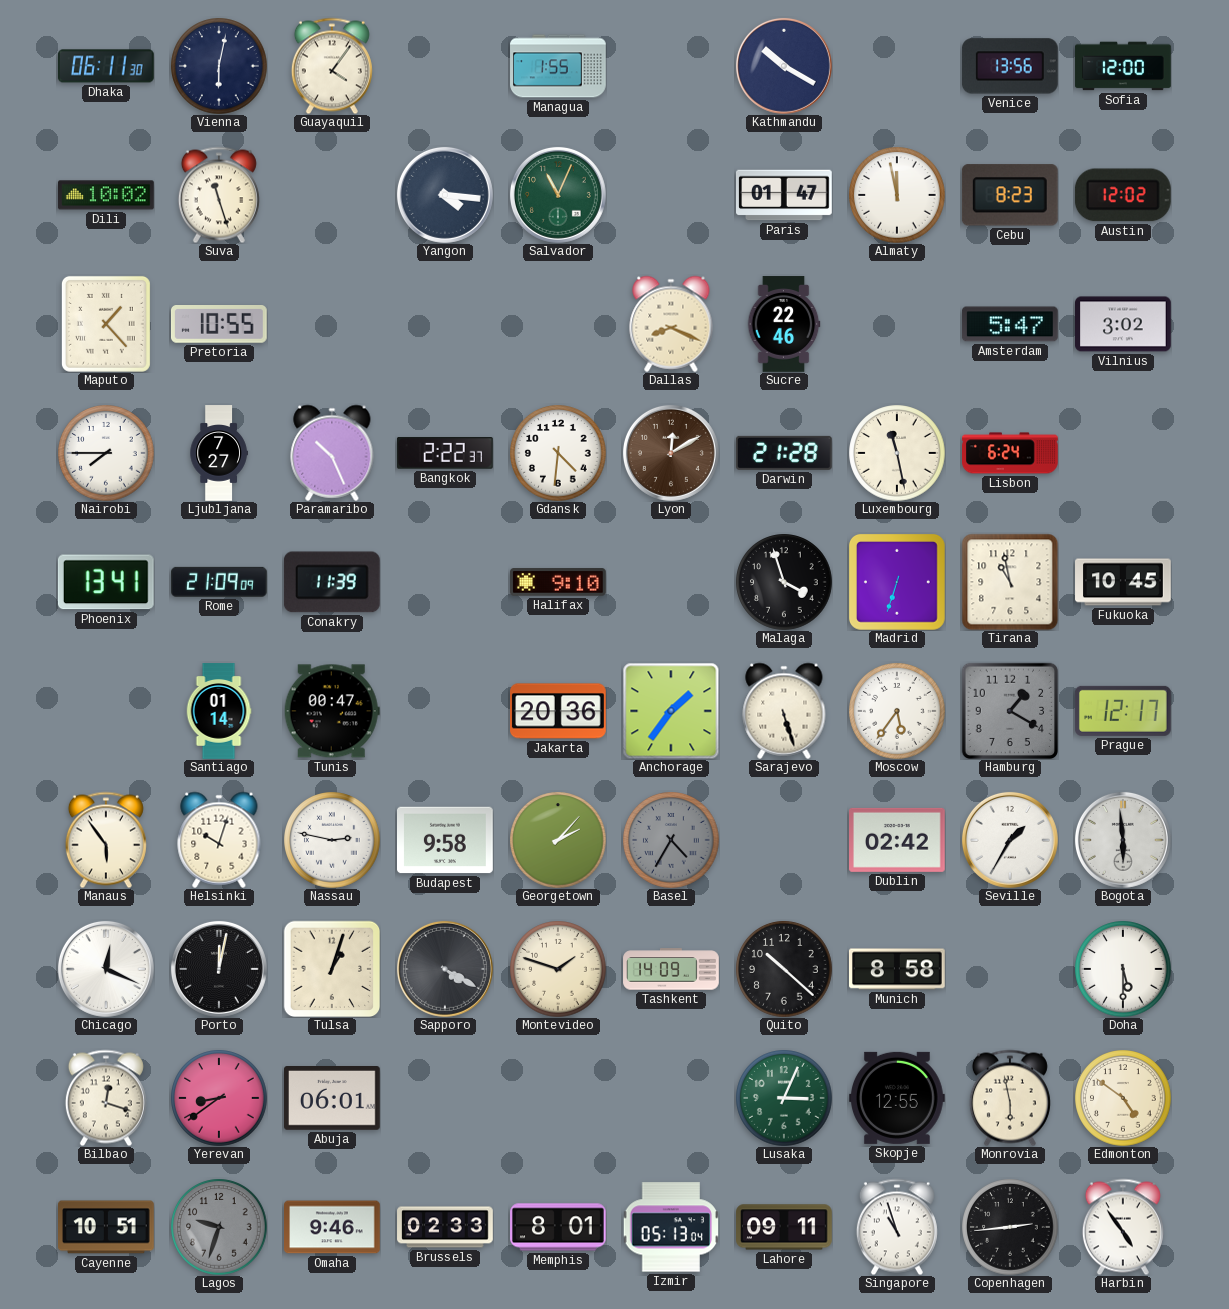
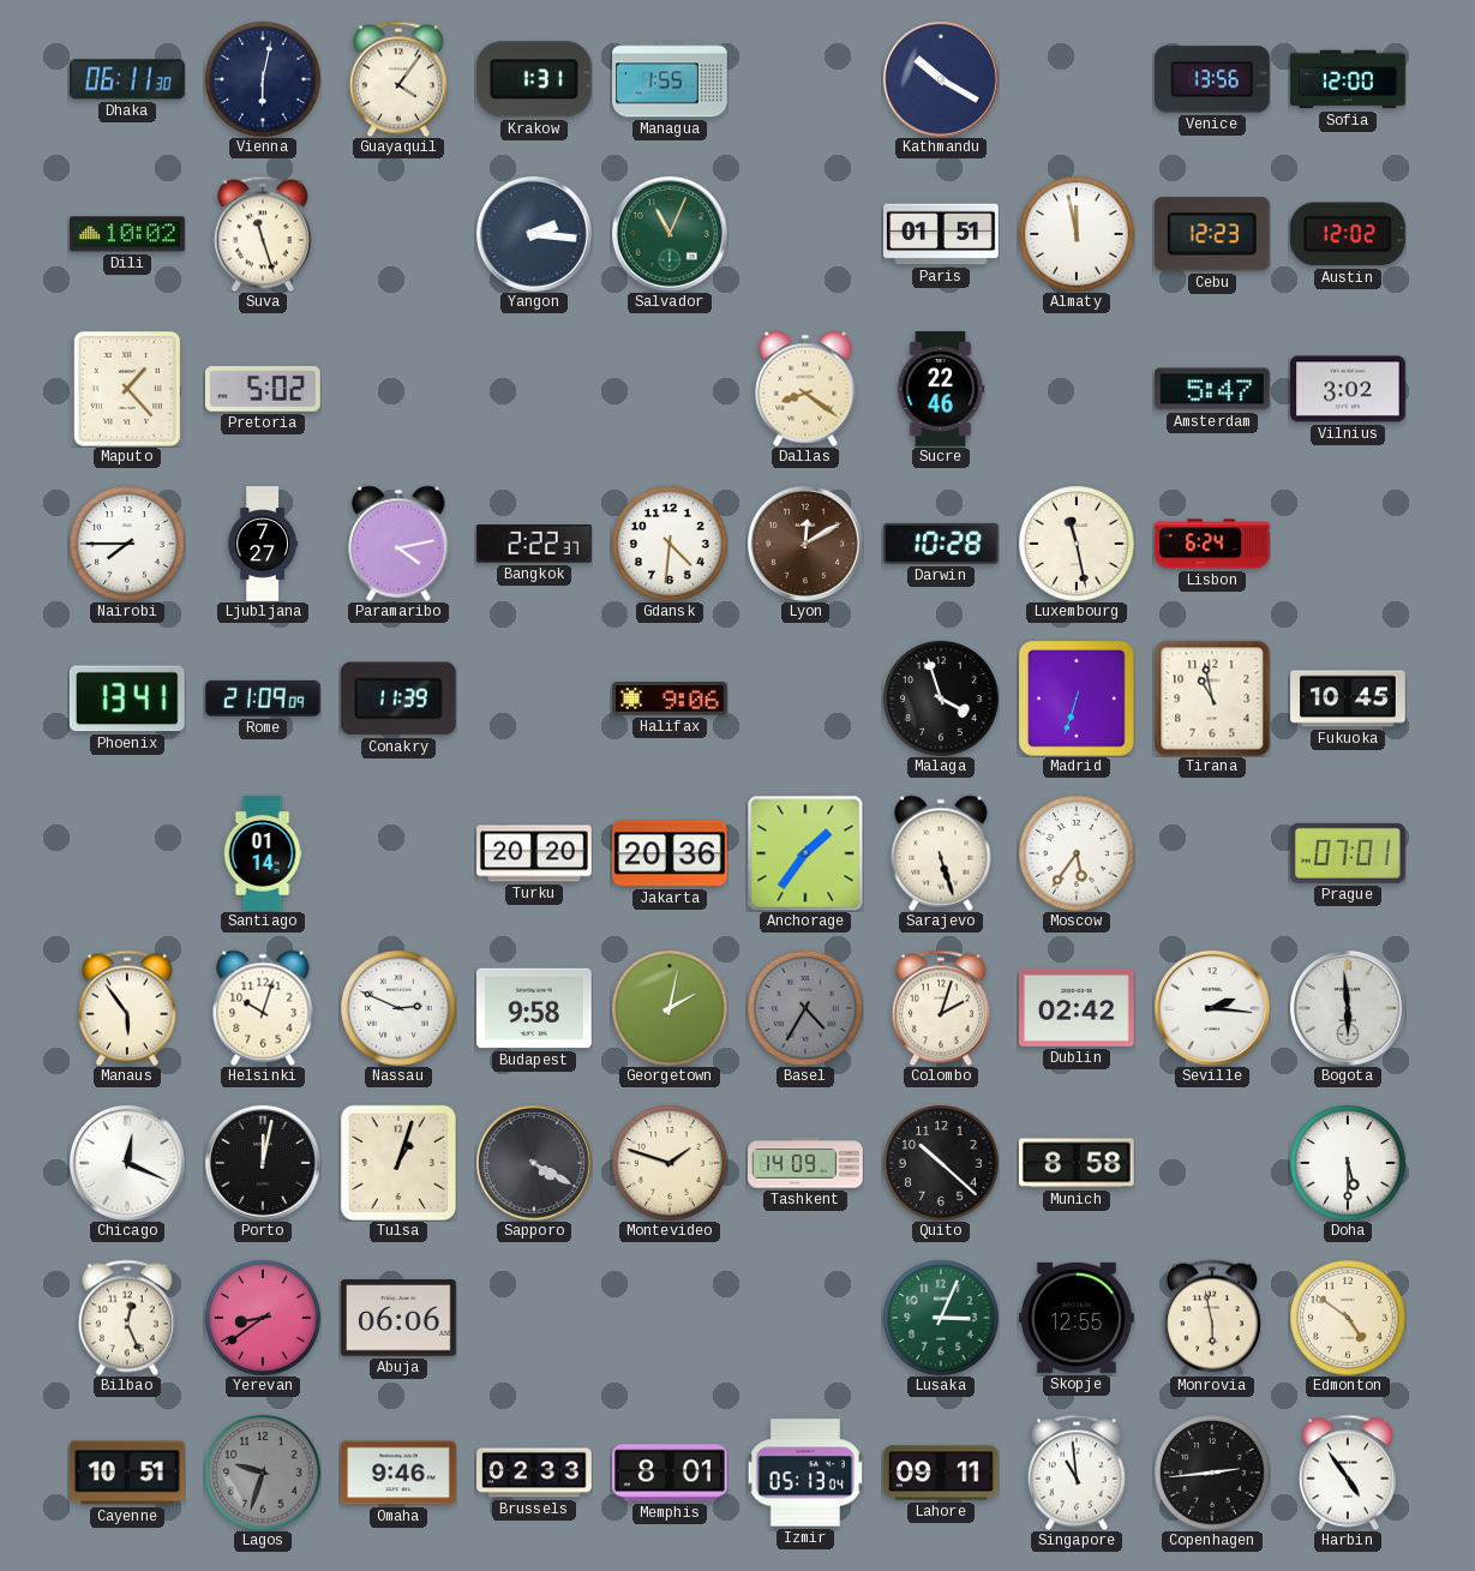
Krakow: none -> 1:31
Yangon: 4:16 -> 2:16
Paris: 01:47 -> 01:51
Cebu: 8:23 -> 12:23
Pretoria: 10:55 -> 5:02
Dallas: 8:19 -> 8:21
Paramaribo: 10:26 -> 4:13
Darwin: 21:28 -> 10:28
Halifax: 9:10 -> 9:06
Tunis: 00:47 -> none
Turku: none -> 20:20
Hamburg: 1:20 -> none
Prague: 12:17 -> 07:01
Nassau: 2:47 -> 2:49
Georgetown: 2:07 -> 2:02
Colombo: none -> 2:03
Seville: 1:35 -> 2:16
Bilbao: 12:18 -> 12:26
Abuja: 06:01 -> 06:06
Singapore: 10:57 -> 10:59
